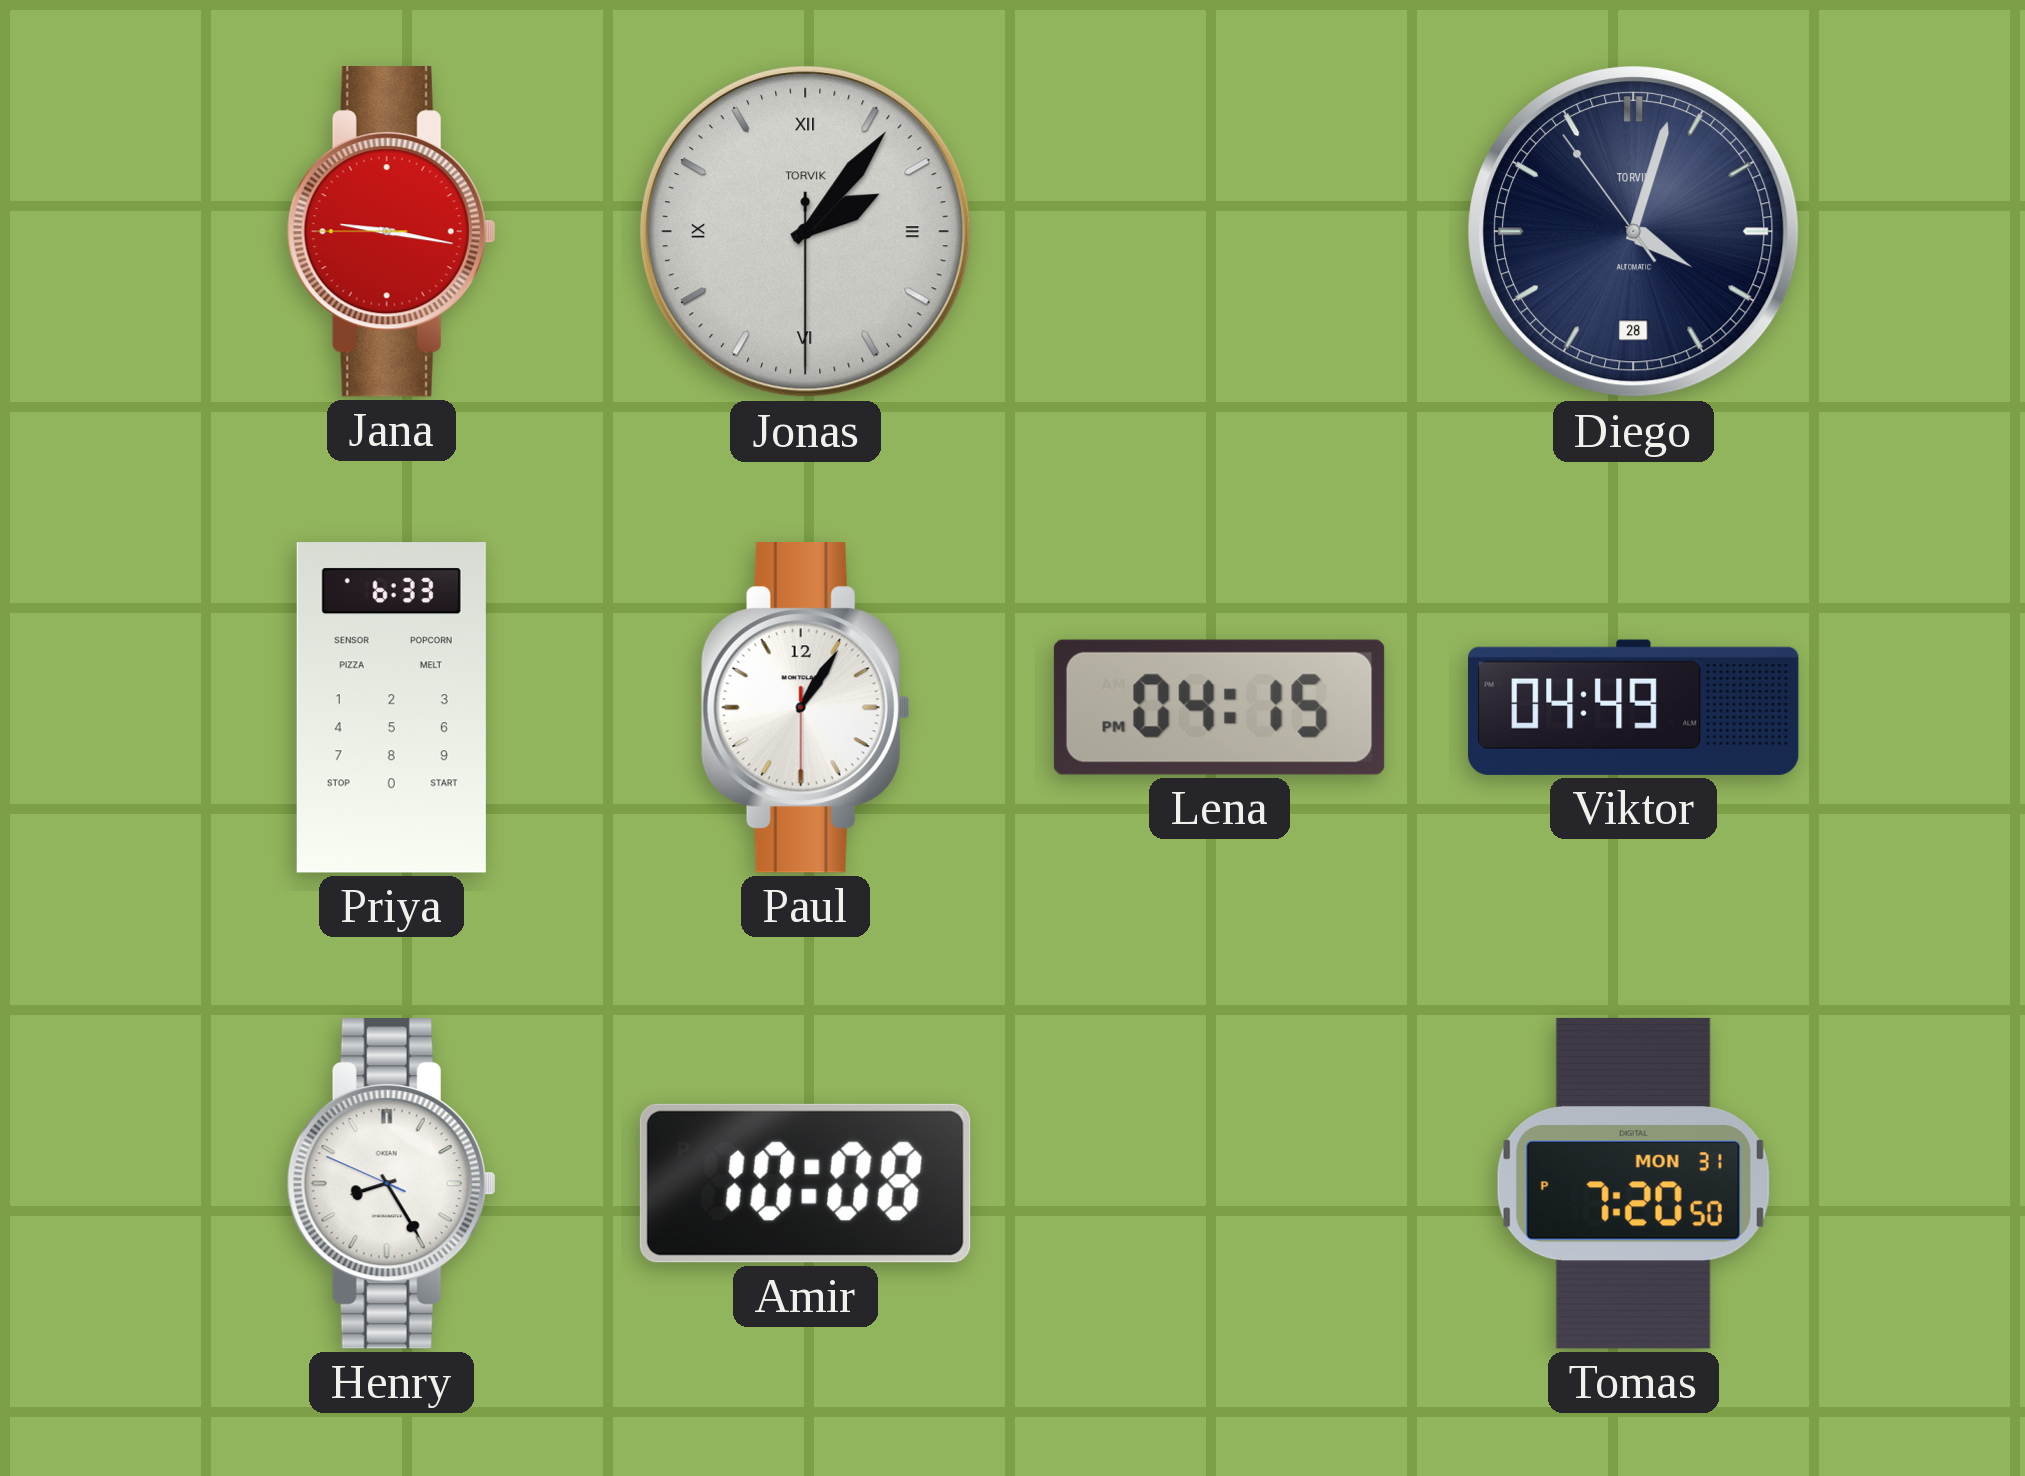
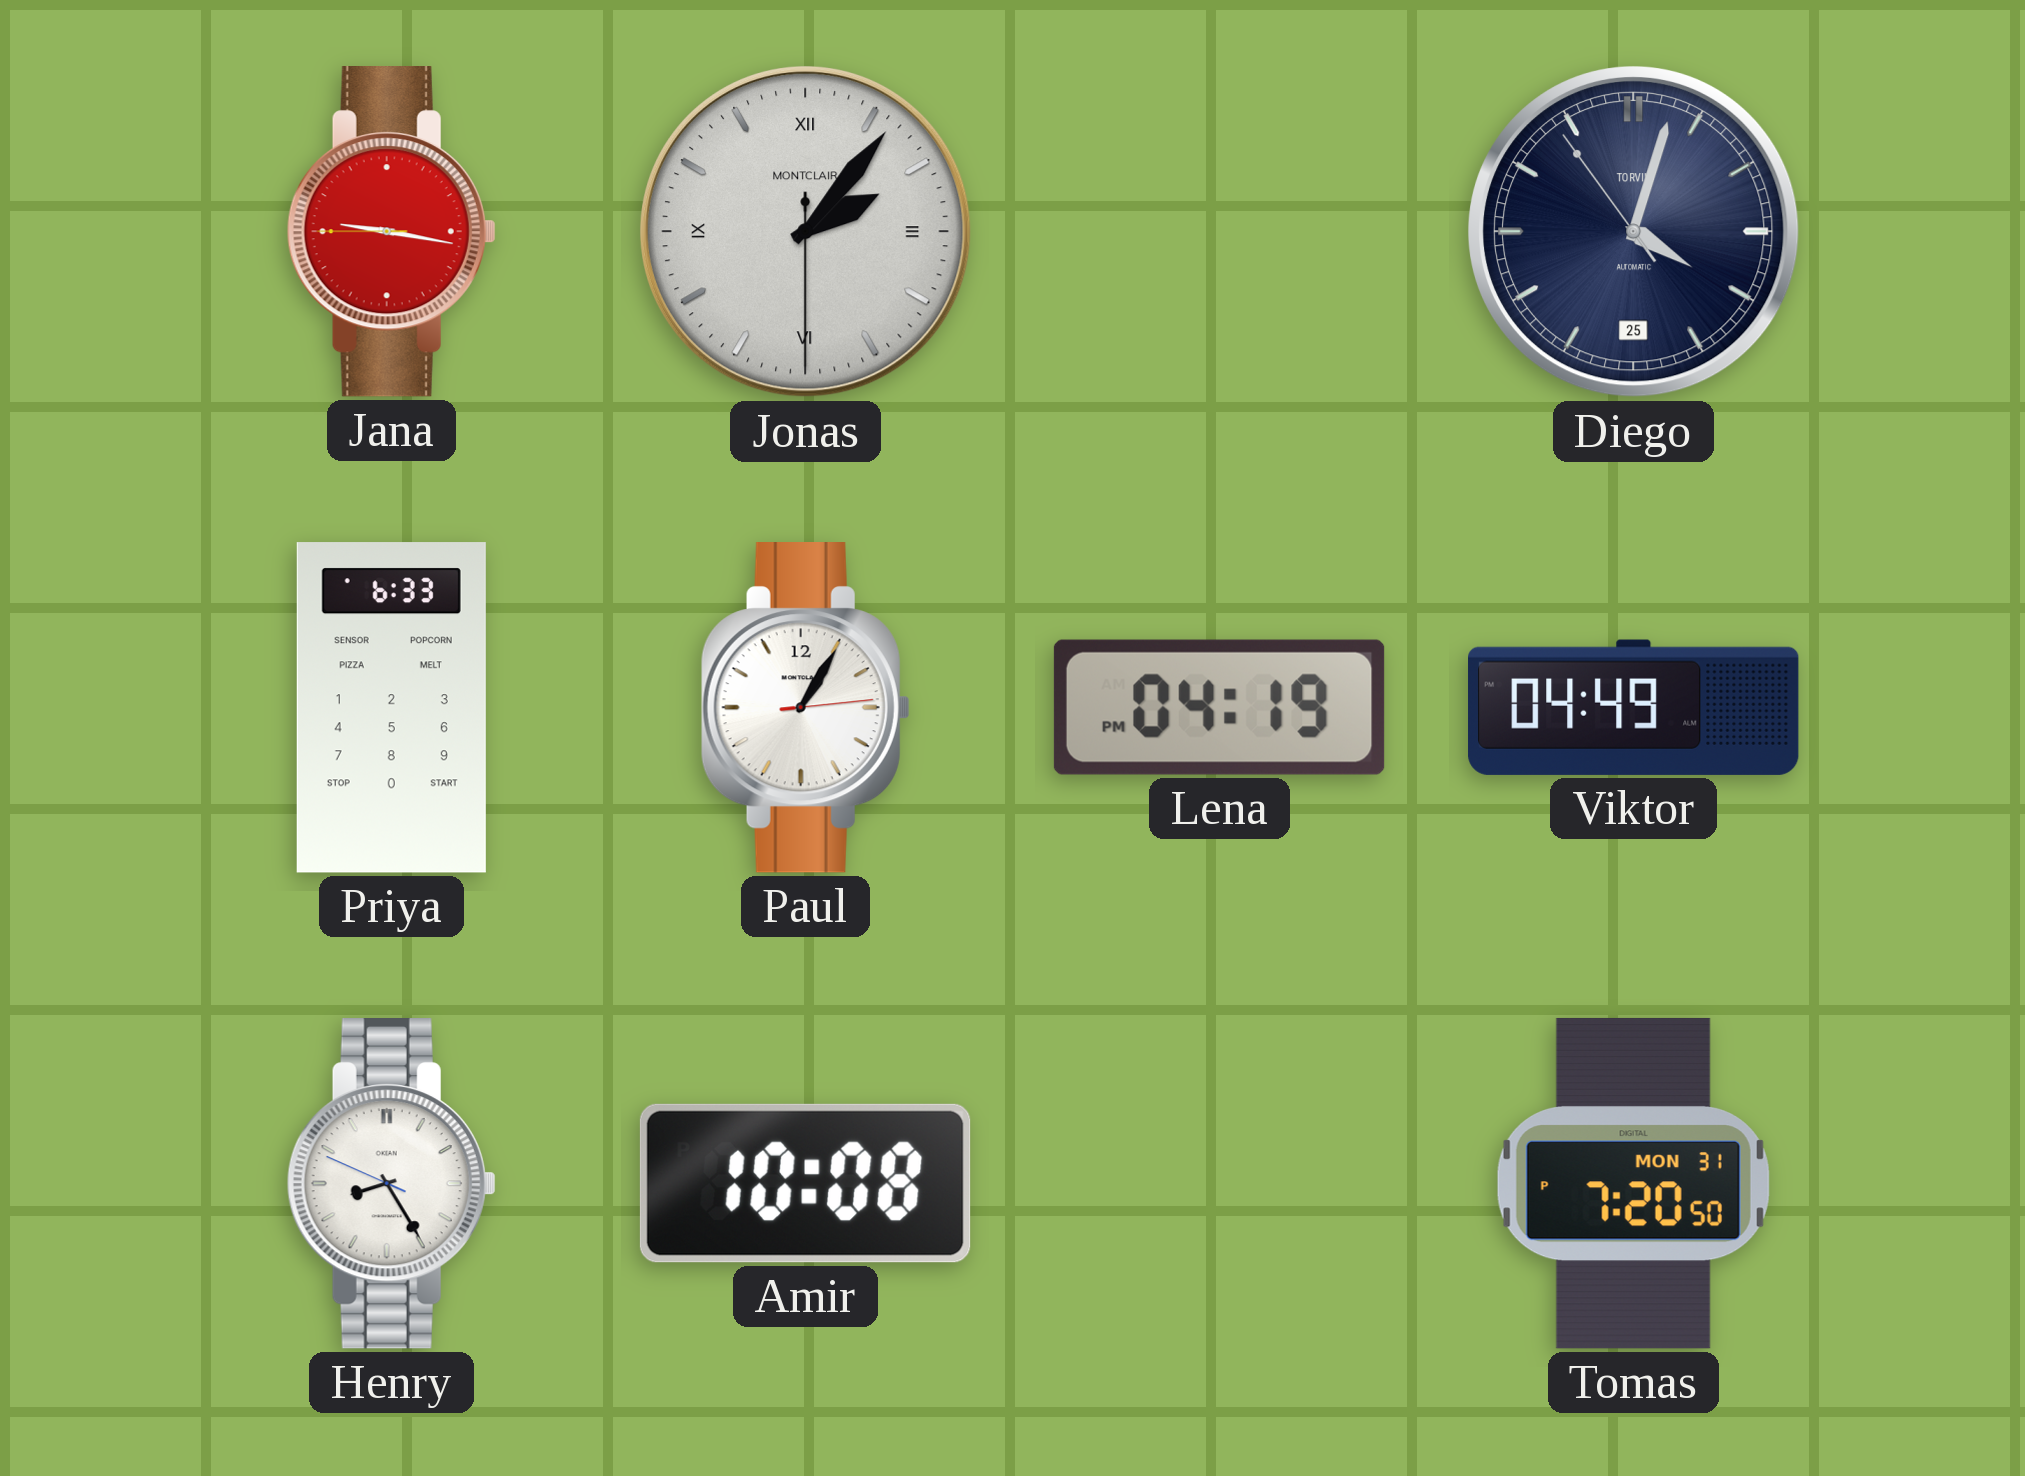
Jonas brand: TORVIK -> MONTCLAIR
Diego date: 28 -> 25
Paul: 1:05:30 -> 1:05:14
Lena: 04:15 -> 04:19
